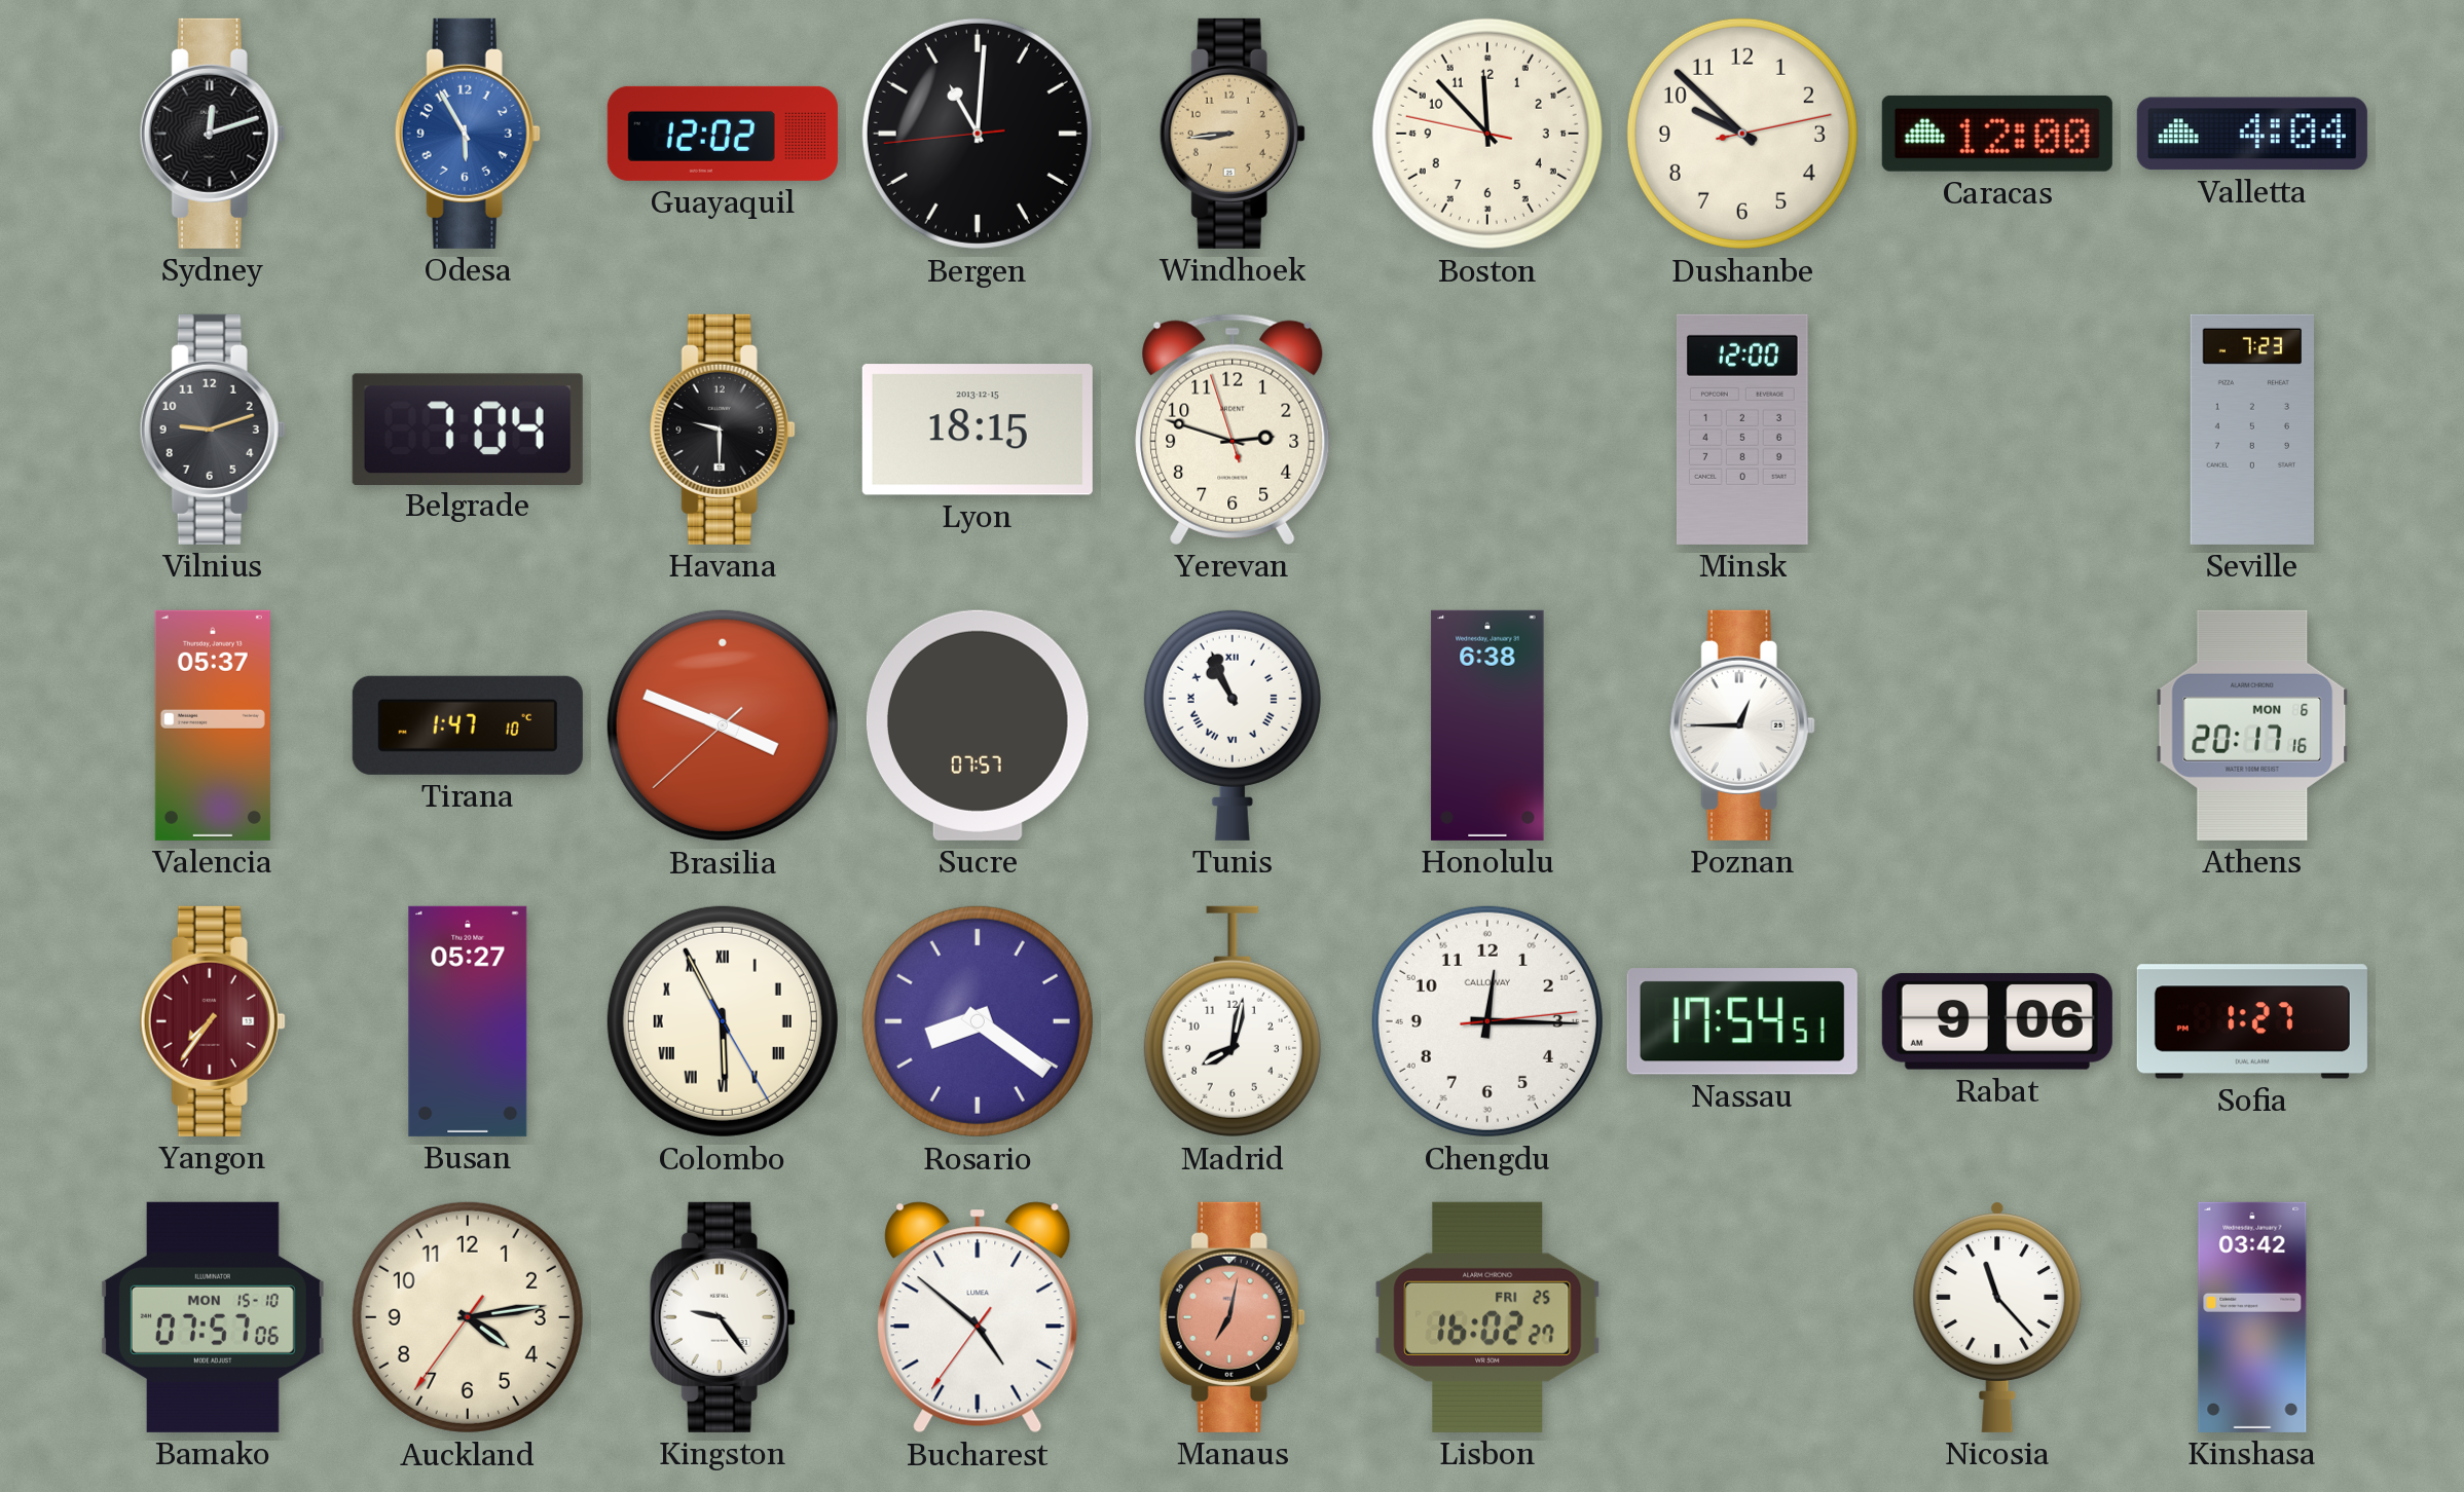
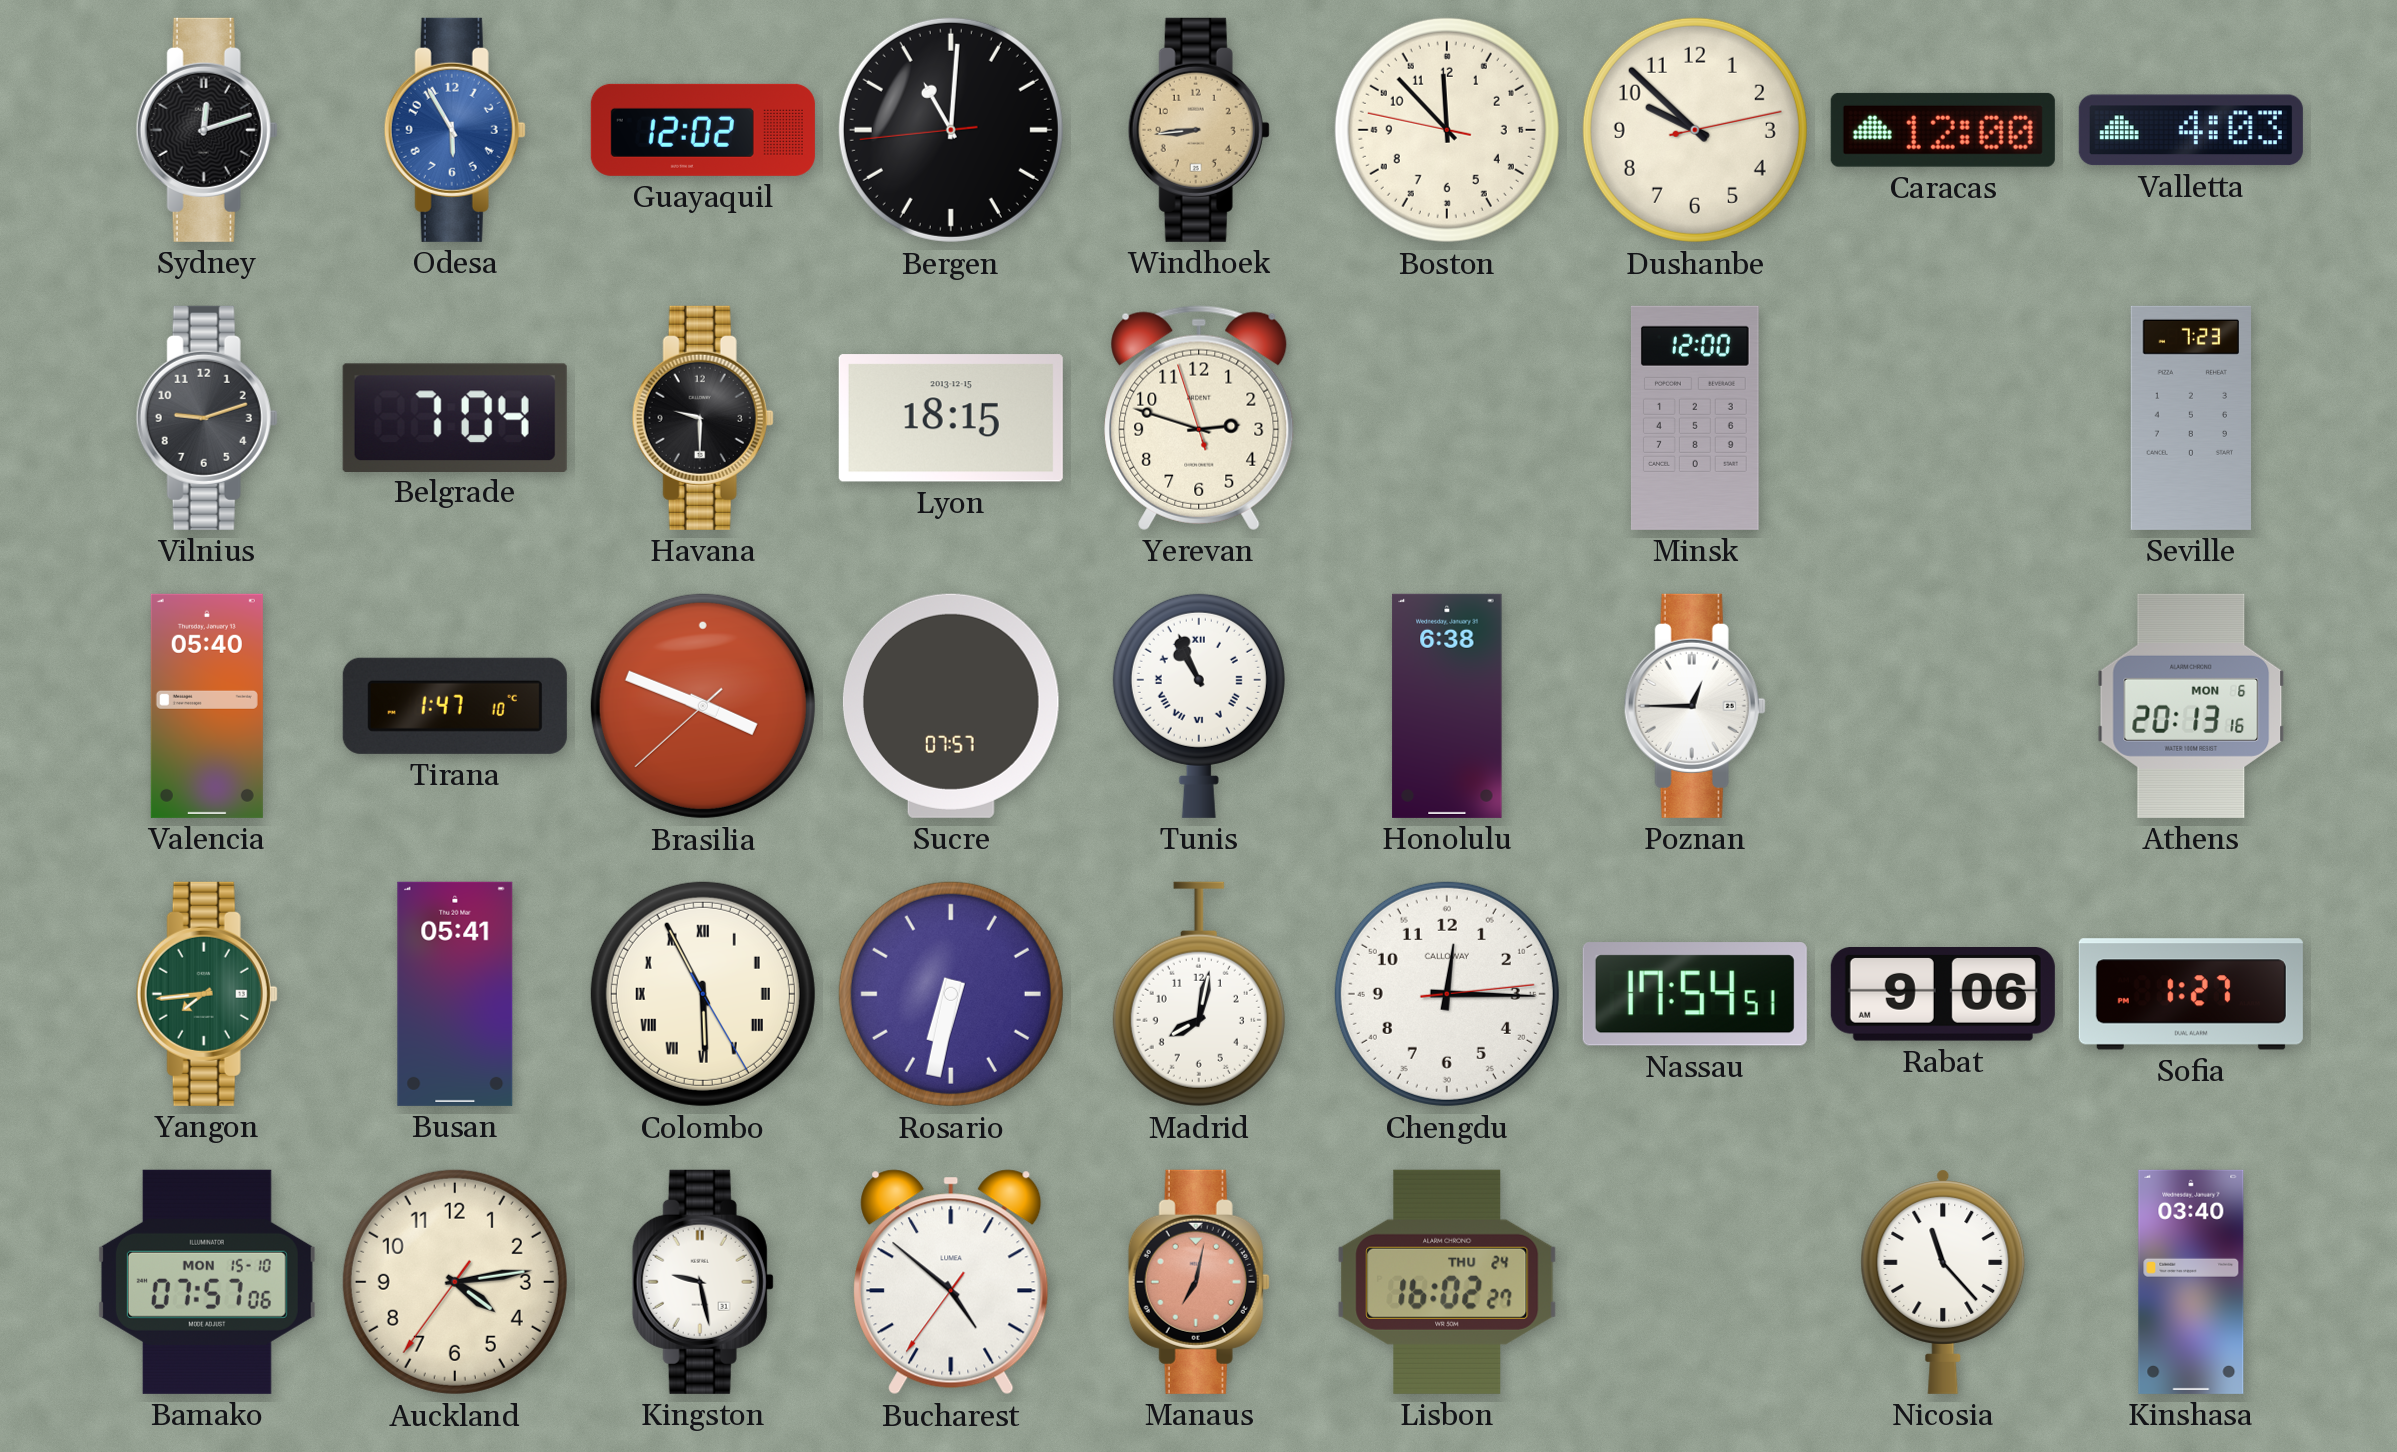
Valletta: 4:04 -> 4:03
Valencia: 05:37 -> 05:40
Athens: 20:17 -> 20:13
Yangon: 7:36 -> 7:44
Yangon dial: burgundy -> green
Busan: 05:27 -> 05:41
Rosario: 8:21 -> 6:32
Kingston: 9:24 -> 9:28
Lisbon date: FRI 25 -> THU 24
Kinshasa: 03:42 -> 03:40
